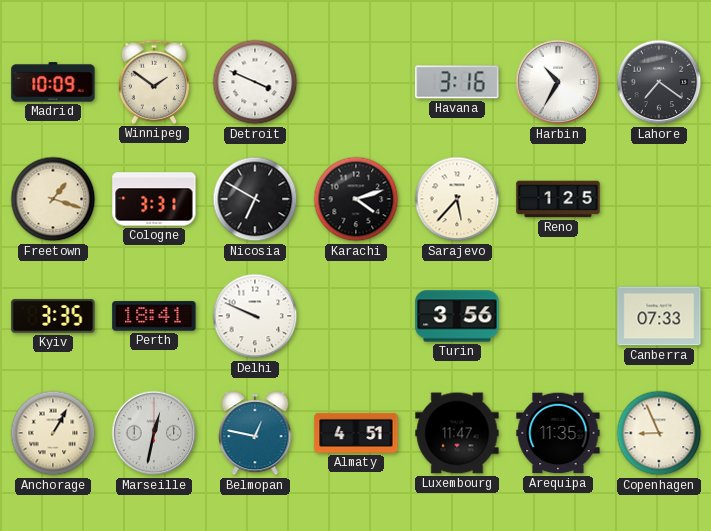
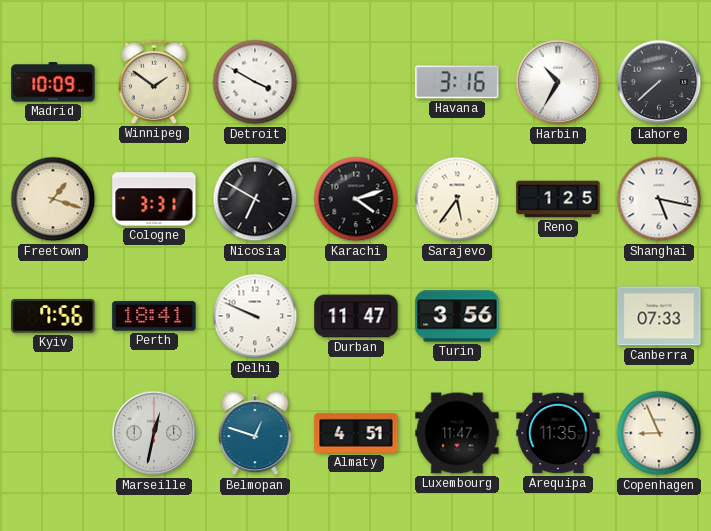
Detroit: 3:49 -> 3:50
Lahore: 7:21 -> 7:38
Sarajevo: 5:37 -> 5:36
Shanghai: none -> 5:17
Kyiv: 3:35 -> 7:56
Durban: none -> 11:47
Anchorage: 1:05 -> none
Belmopan: 12:47 -> 12:48
